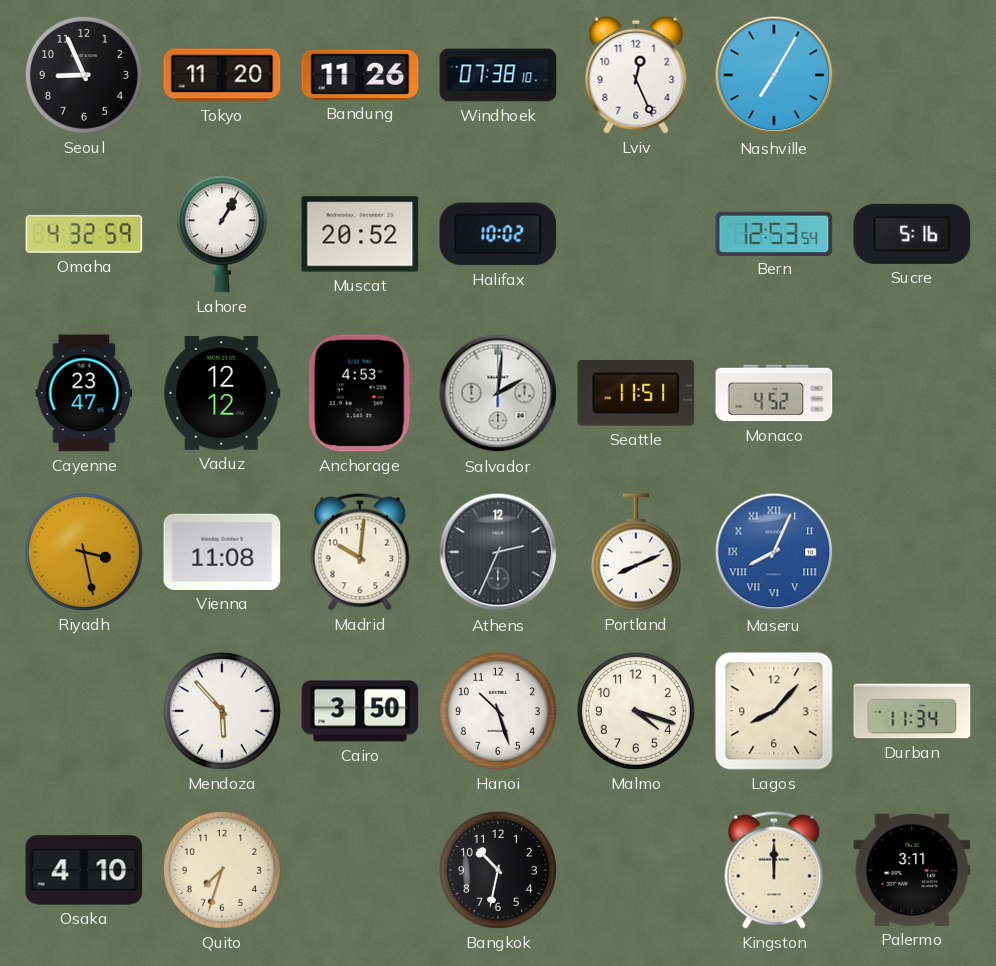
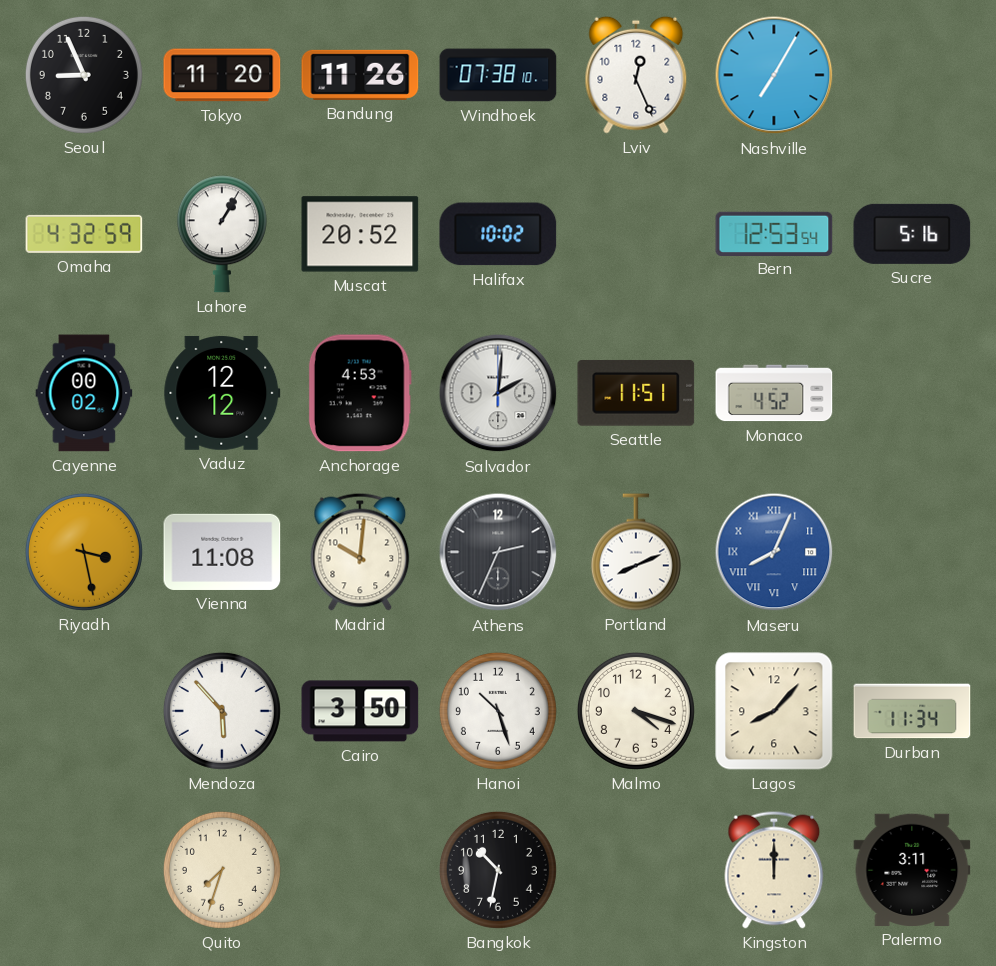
Cayenne: 23:47 -> 00:02
Osaka: 4:10 -> none
